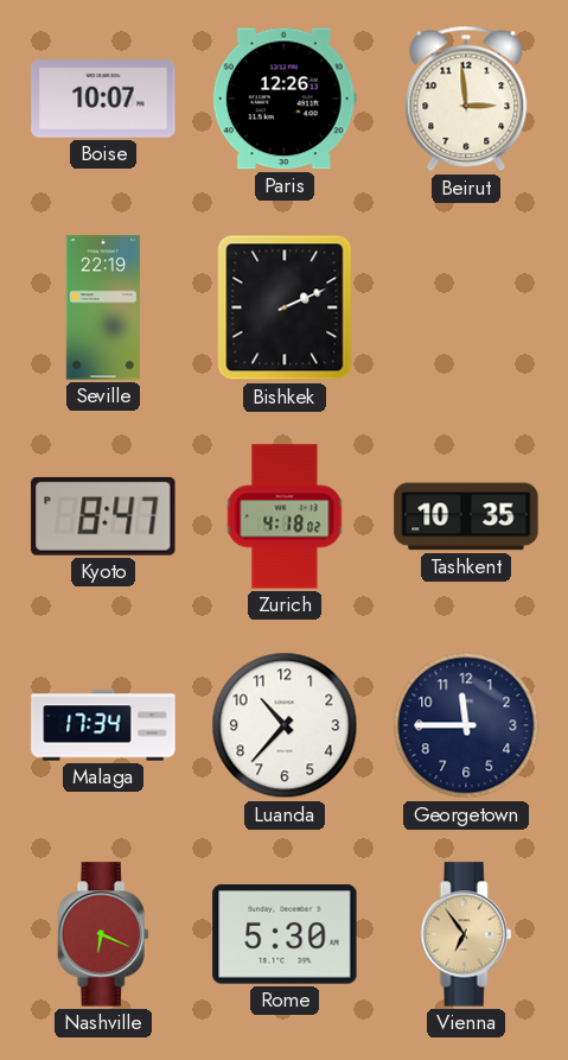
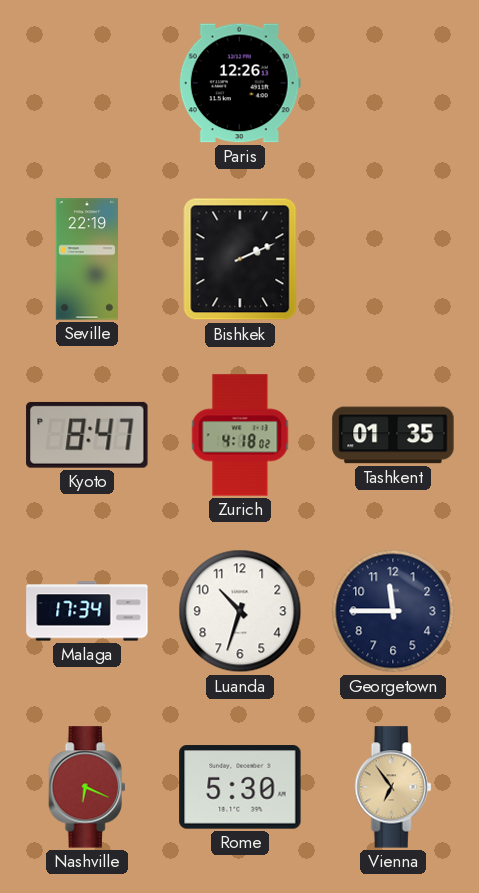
Boise: 10:07 -> none
Beirut: 2:59 -> none
Tashkent: 10:35 -> 01:35
Luanda: 10:37 -> 10:33
